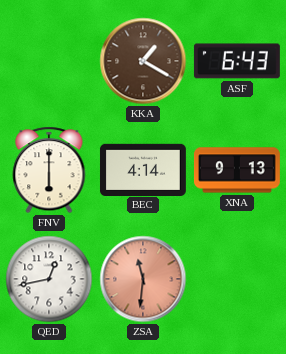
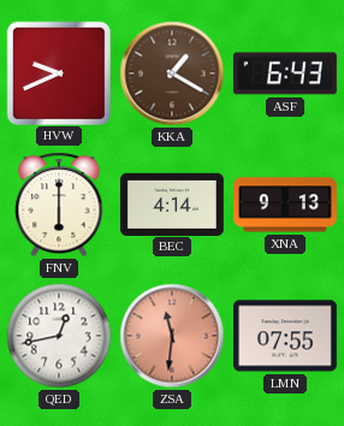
HVW: none -> 9:41
LMN: none -> 07:55
